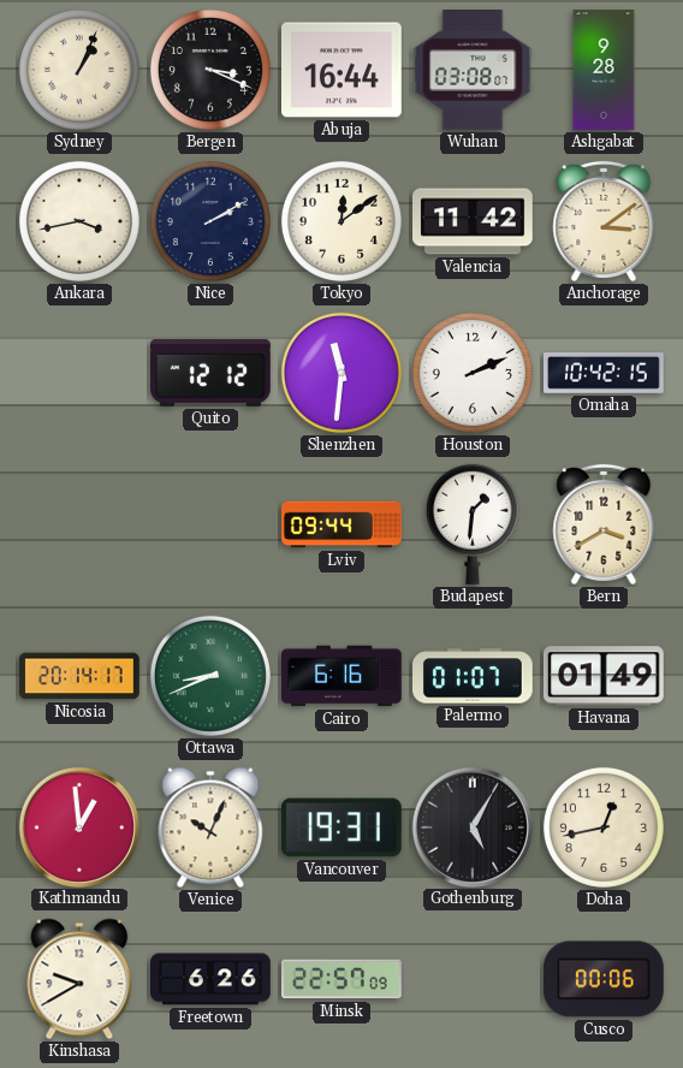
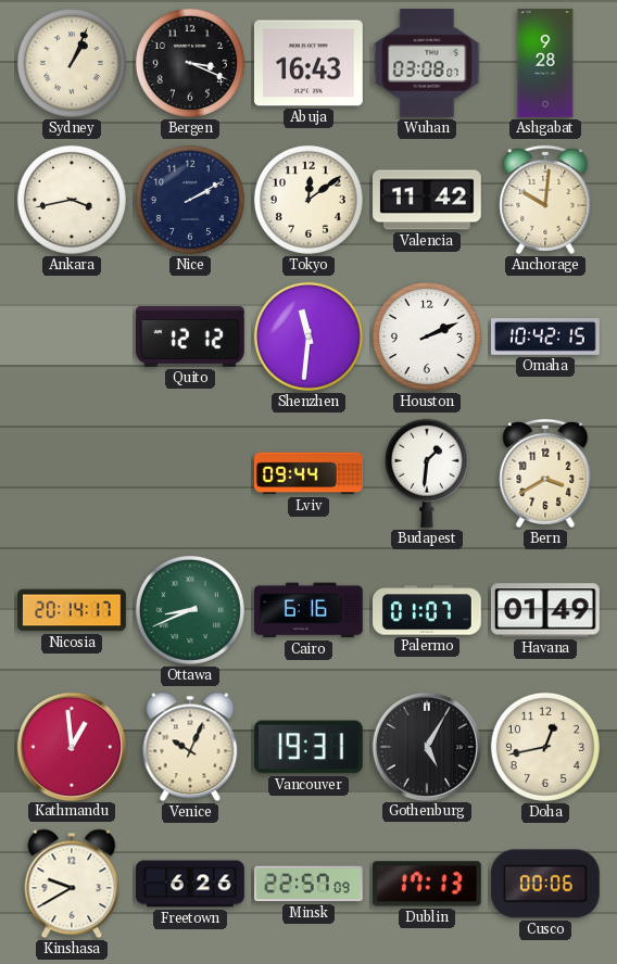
Abuja: 16:44 -> 16:43
Anchorage: 3:09 -> 10:01
Dublin: none -> 17:13
